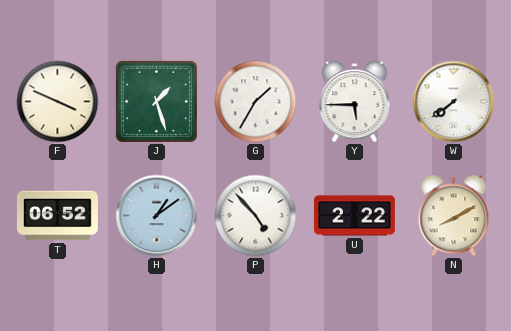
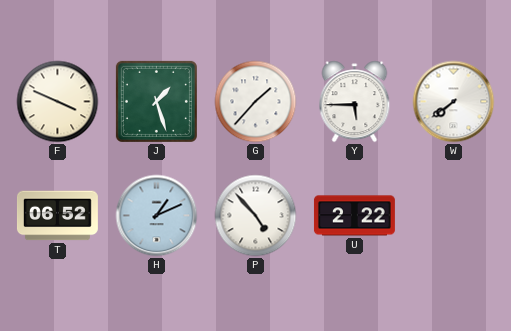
G: 1:35 -> 1:37
H: 1:09 -> 1:11
N: 8:10 -> none
